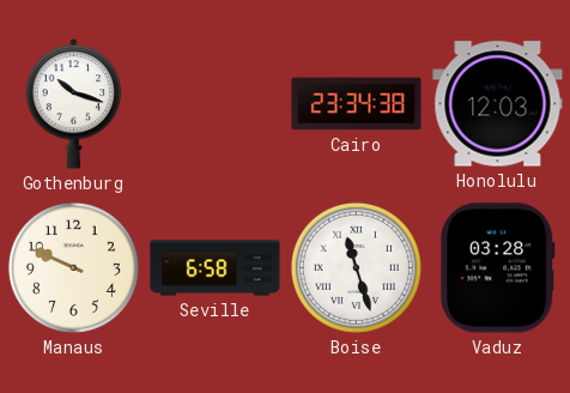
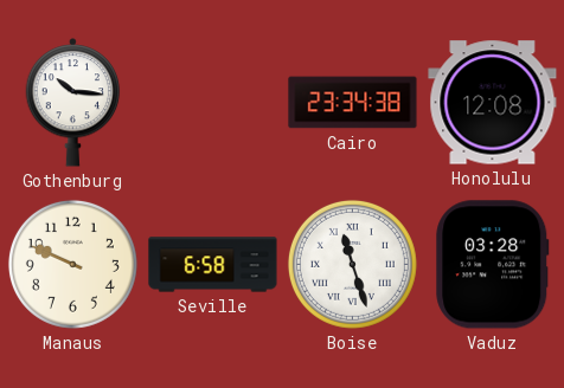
Gothenburg: 10:18 -> 10:16
Honolulu: 12:03 -> 12:08
